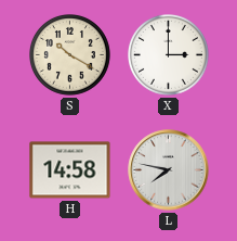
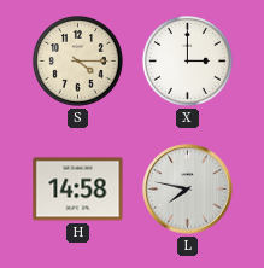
S: 10:20 -> 4:15
